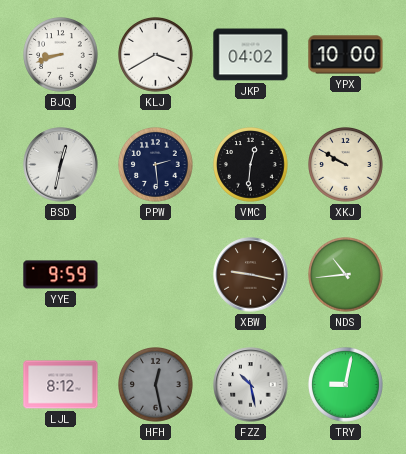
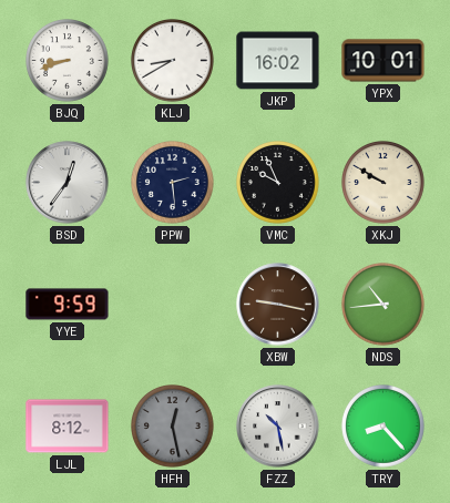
KLJ: 3:40 -> 8:40
JKP: 04:02 -> 16:02
YPX: 10:00 -> 10:01
BSD: 12:32 -> 12:36
VMC: 12:31 -> 9:56
TRY: 9:02 -> 8:23
